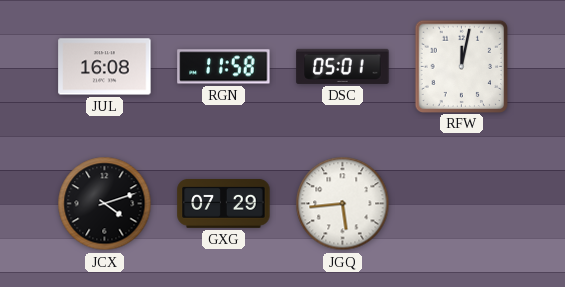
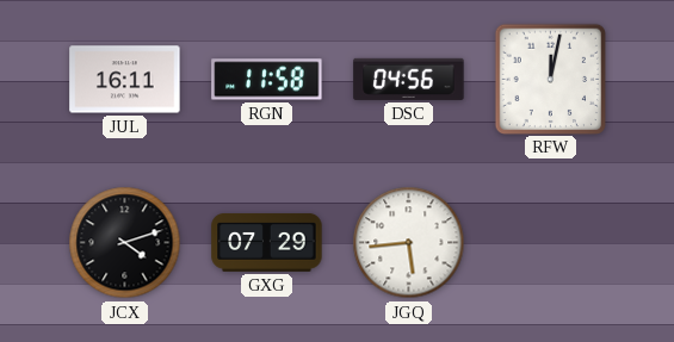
JUL: 16:08 -> 16:11
DSC: 05:01 -> 04:56
